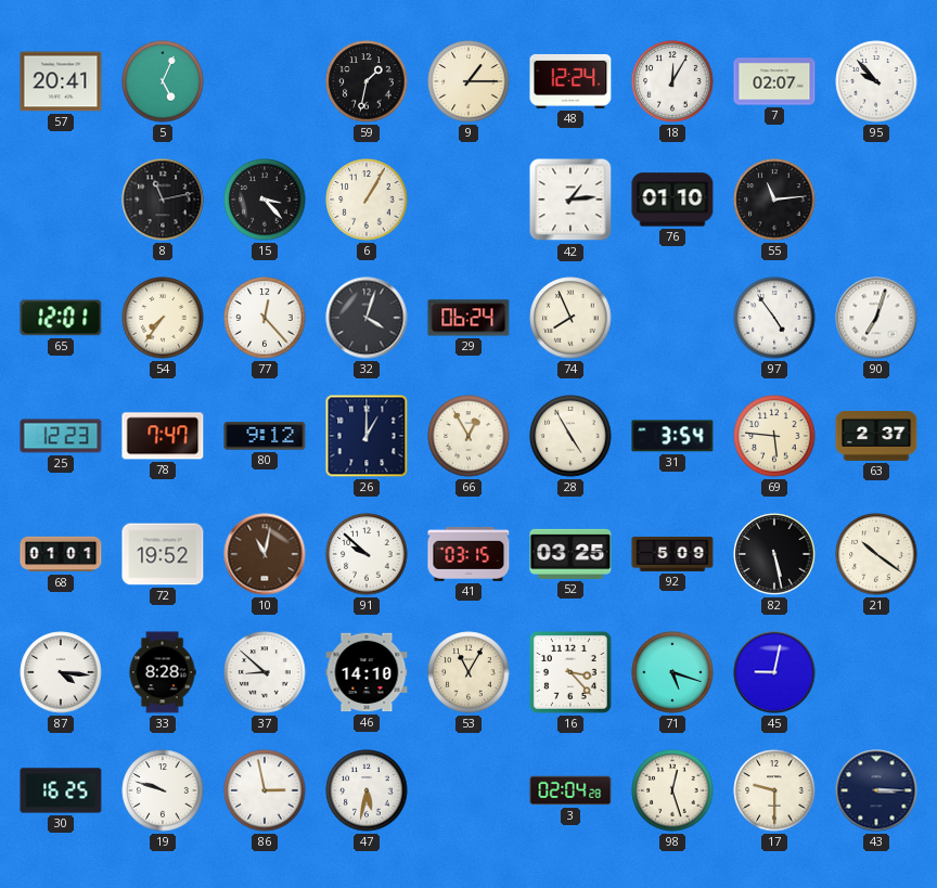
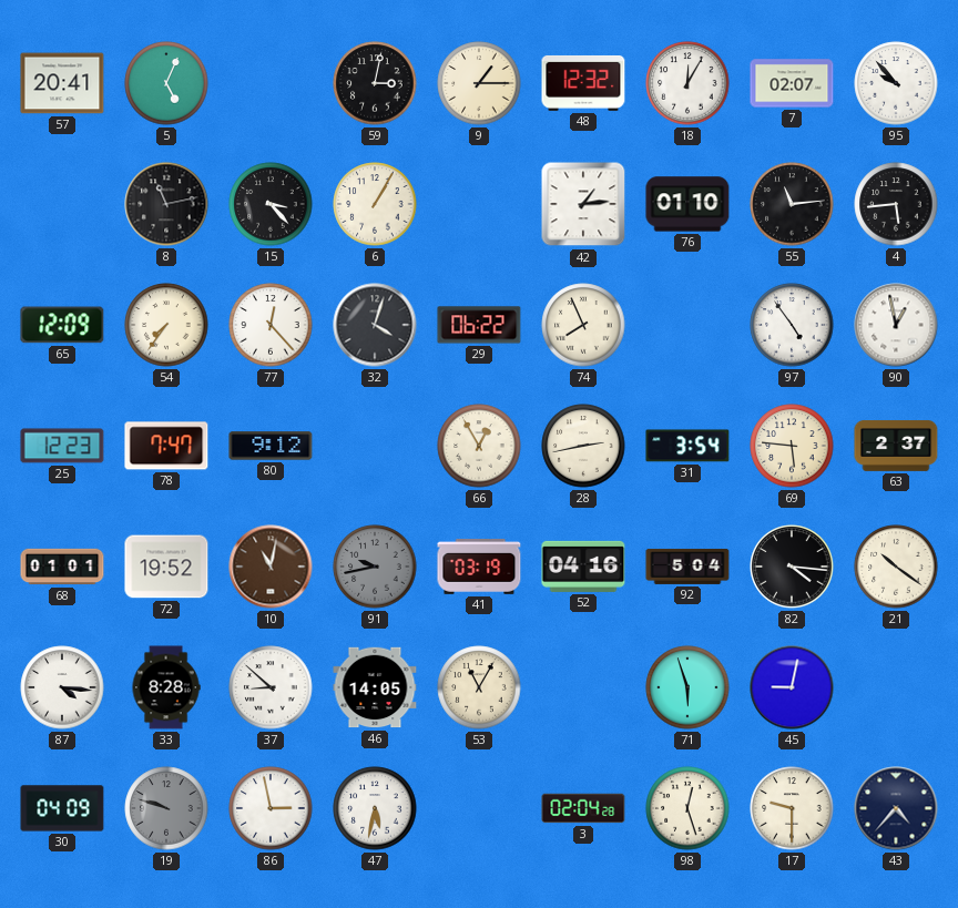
59: 1:32 -> 3:02
48: 12:24 -> 12:32
4: none -> 5:44
65: 12:01 -> 12:09
29: 06:24 -> 06:22
90: 7:03 -> 12:58
26: 1:00 -> none
28: 4:55 -> 2:43
91: 9:52 -> 9:43
91 dial: white -> grey
41: 03:15 -> 03:19
52: 03:25 -> 04:16
92: 5:09 -> 5:04
82: 5:28 -> 4:16
46: 14:10 -> 14:05
16: 3:23 -> none
71: 5:18 -> 5:57
30: 16:25 -> 04:09
19 dial: white -> grey
43: 3:15 -> 4:37
